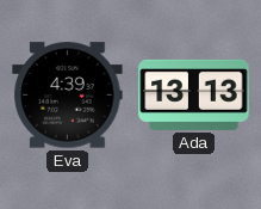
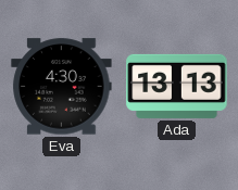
Eva: 4:39 -> 4:30
